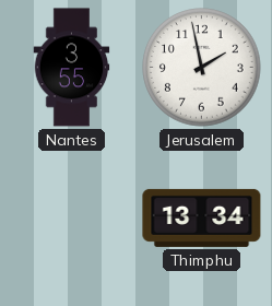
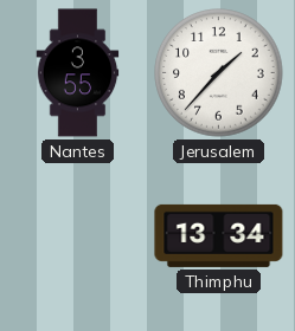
Jerusalem: 1:58 -> 1:37
